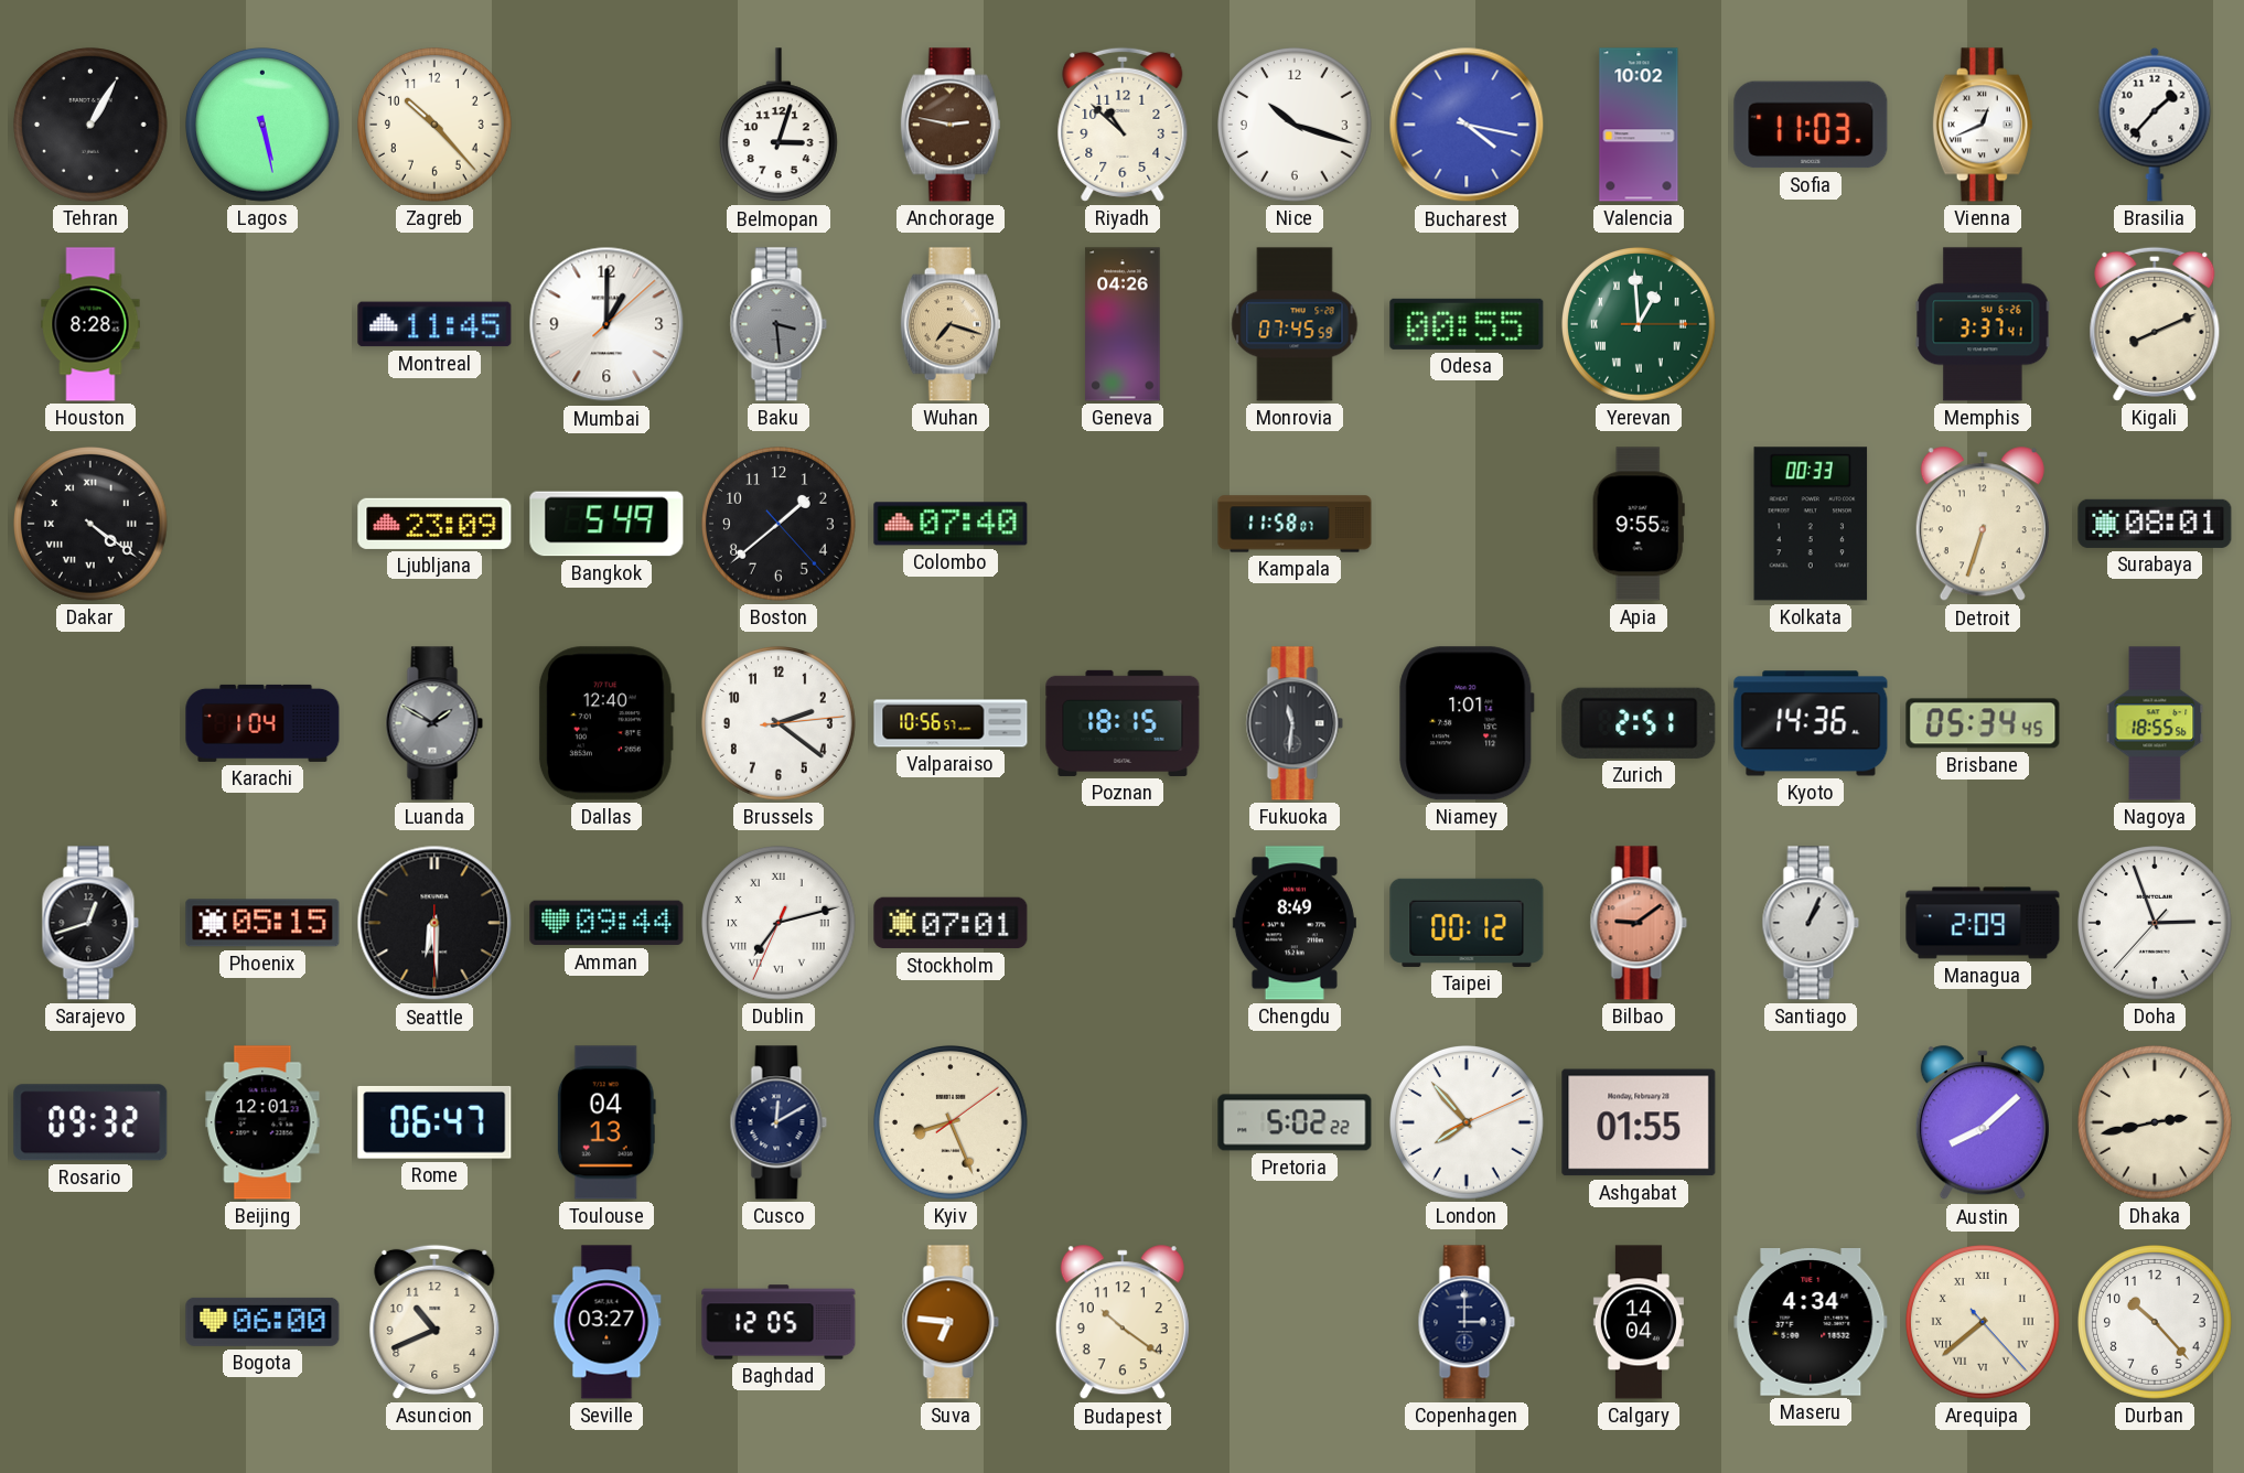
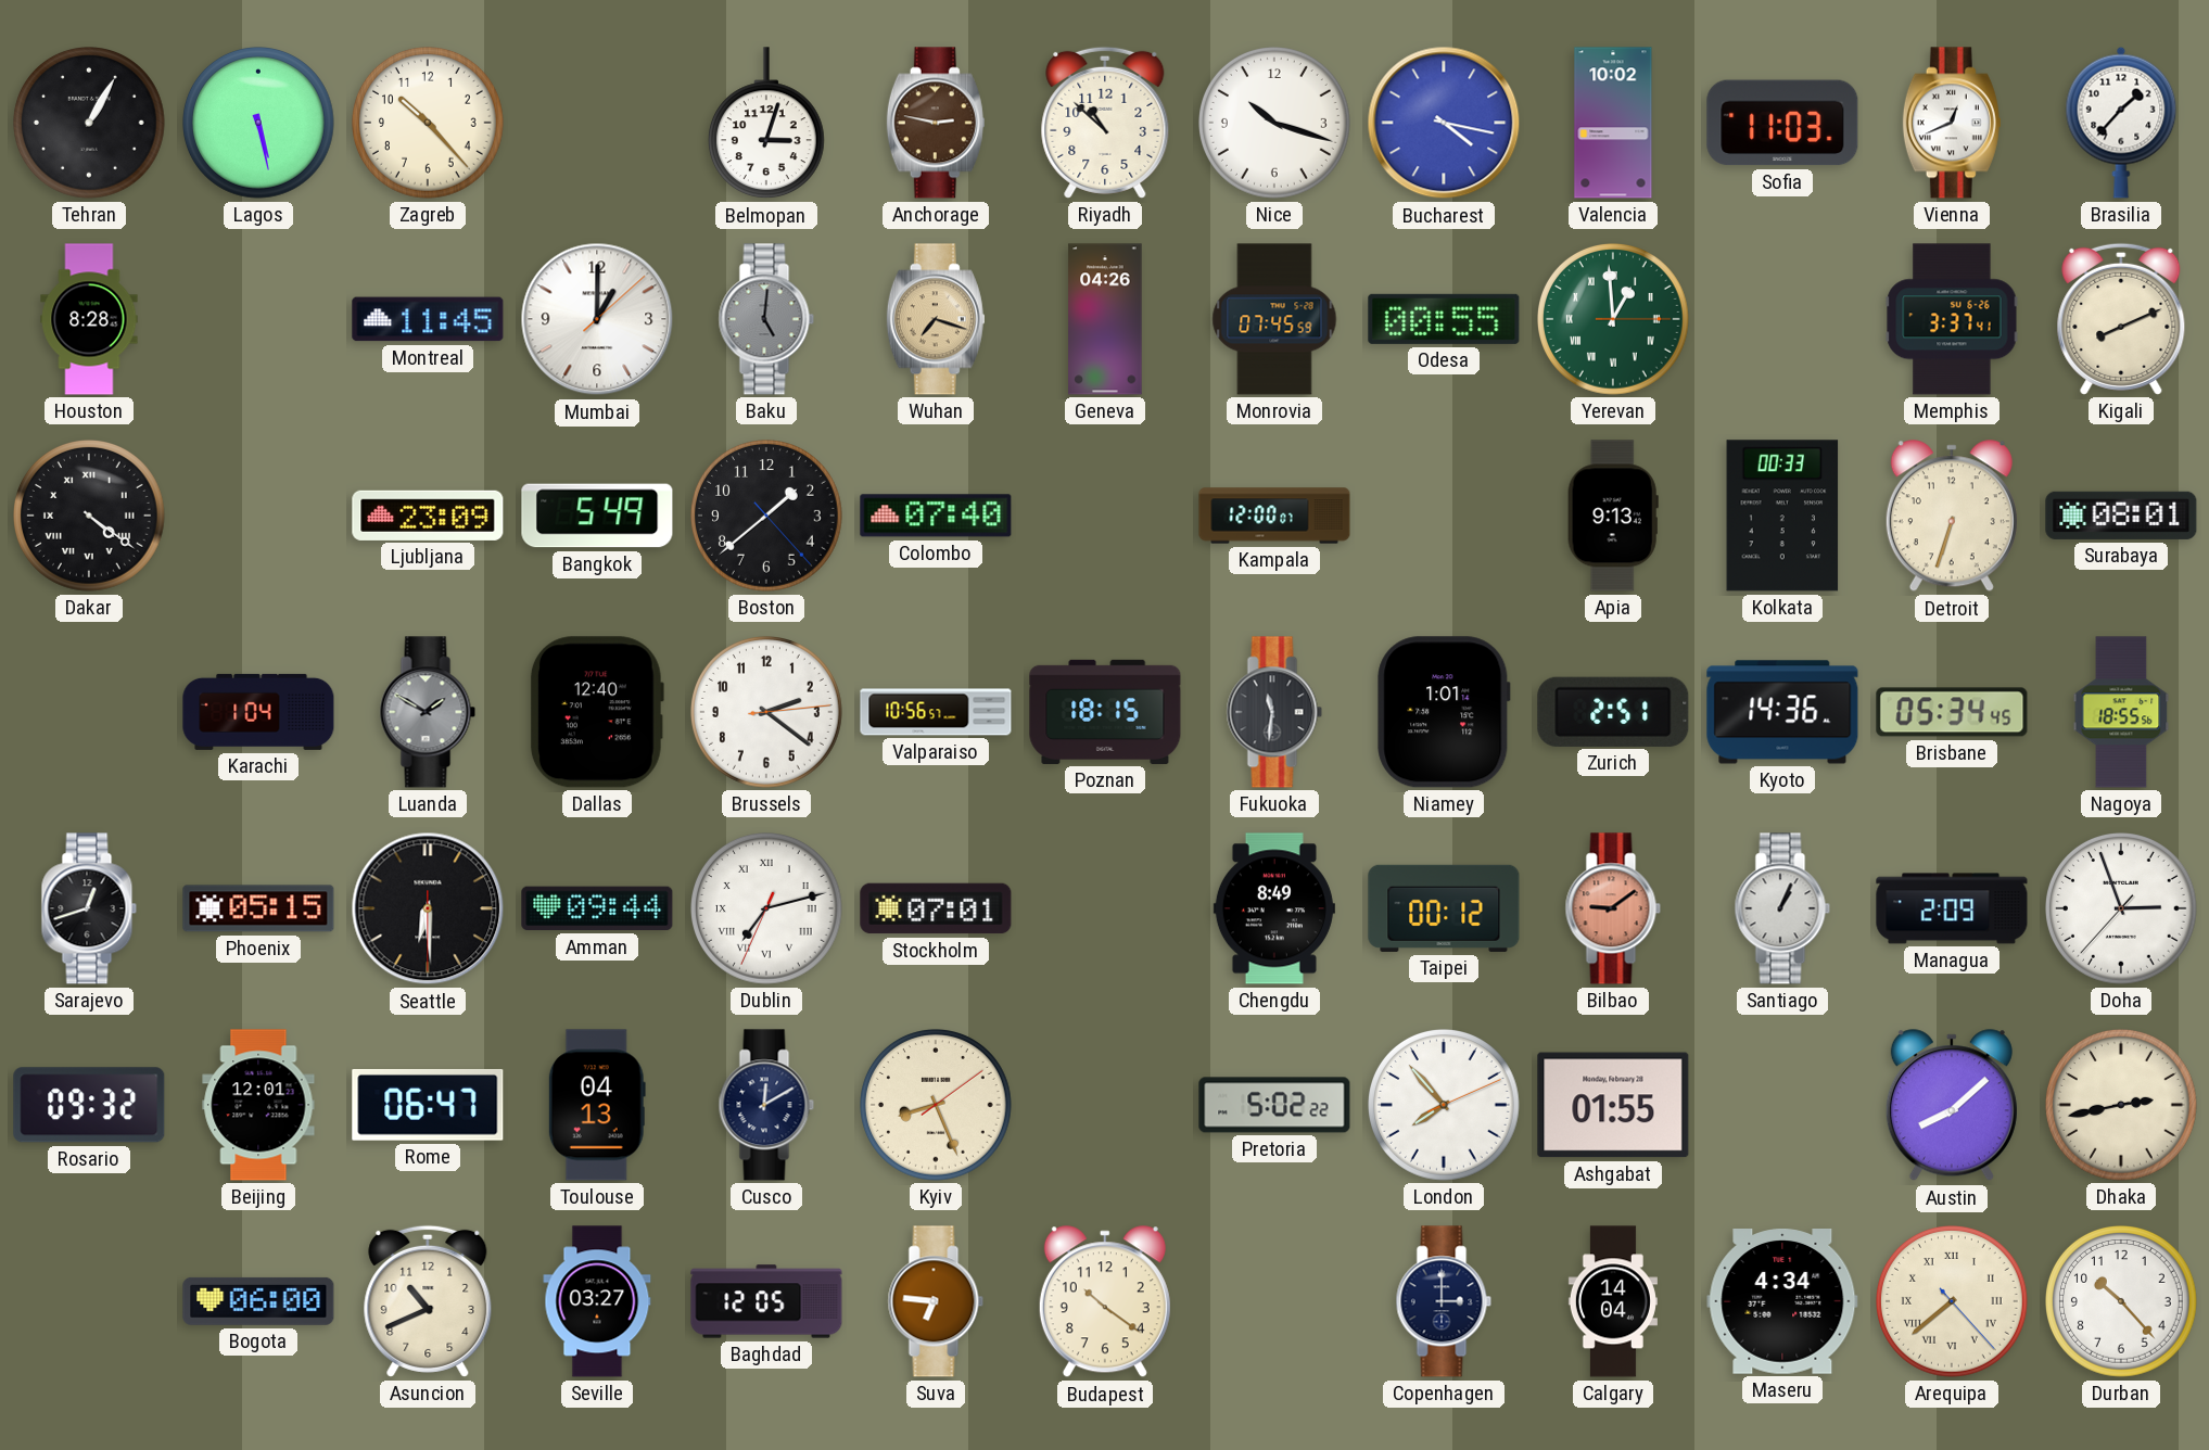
Baku: 3:29 -> 5:01
Kampala: 11:58 -> 12:00
Apia: 9:55 -> 9:13
